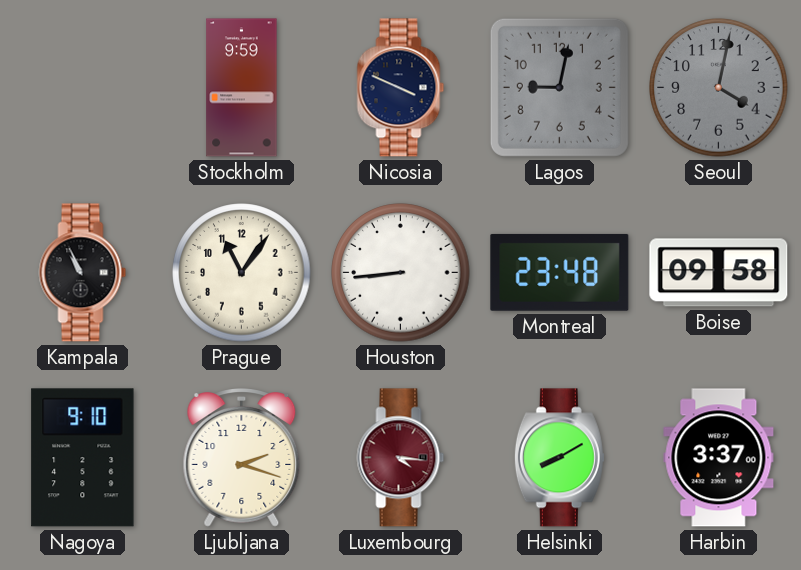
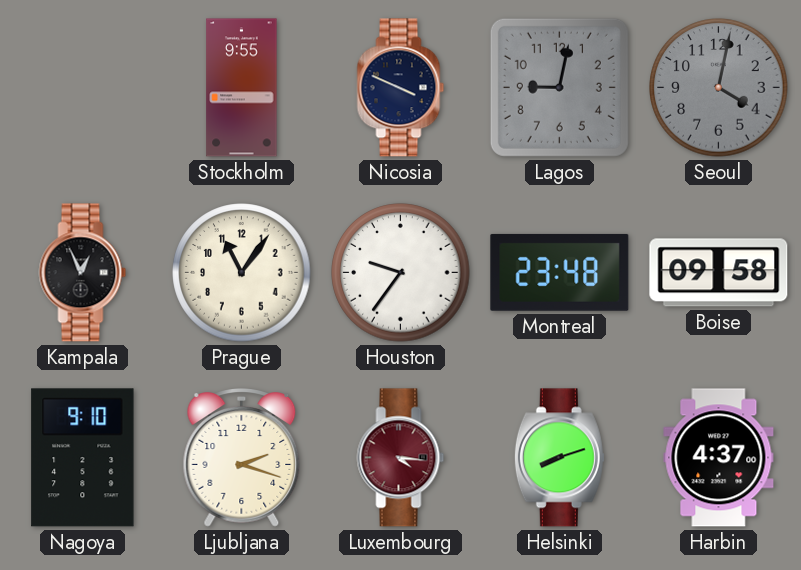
Stockholm: 9:59 -> 9:55
Kampala: 10:56 -> 12:56
Houston: 8:44 -> 9:36
Helsinki: 8:10 -> 8:12
Harbin: 3:37 -> 4:37
